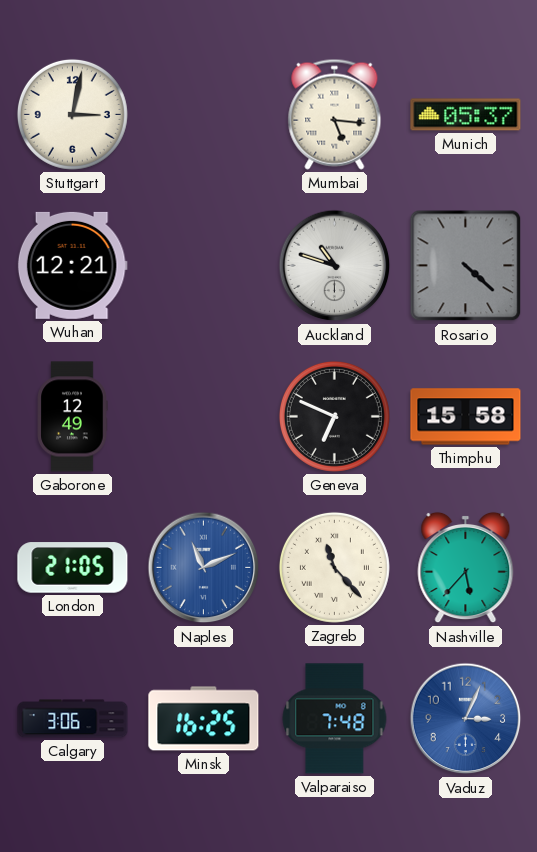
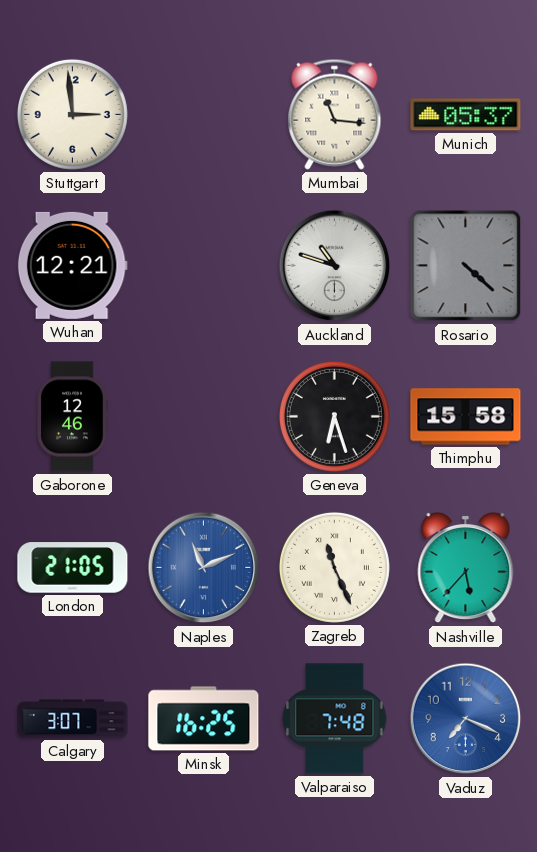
Stuttgart: 3:02 -> 2:59
Mumbai: 5:16 -> 11:16
Gaborone: 12:49 -> 12:46
Geneva: 6:49 -> 6:27
Zagreb: 11:23 -> 11:26
Calgary: 3:06 -> 3:07
Vaduz: 3:04 -> 7:19
